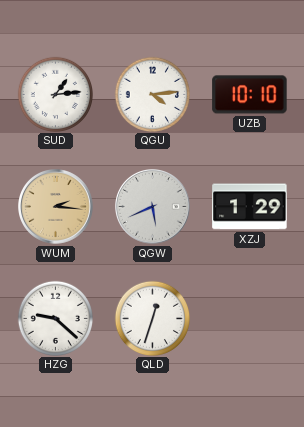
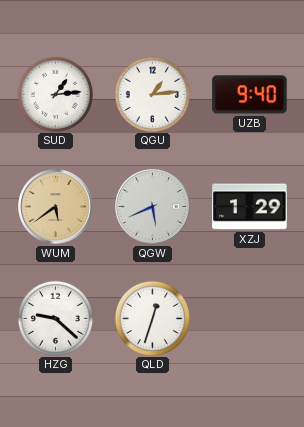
QGU: 4:14 -> 1:14
UZB: 10:10 -> 9:40
WUM: 2:16 -> 5:39
